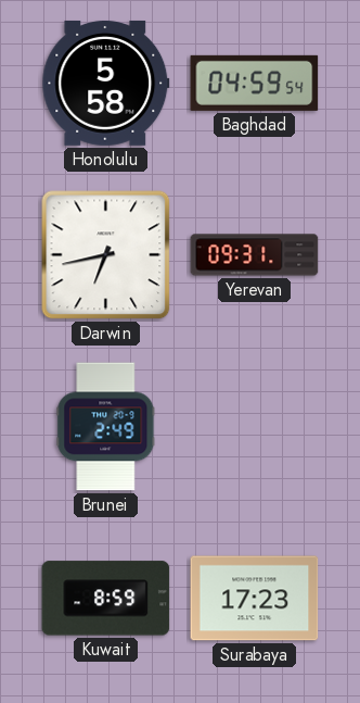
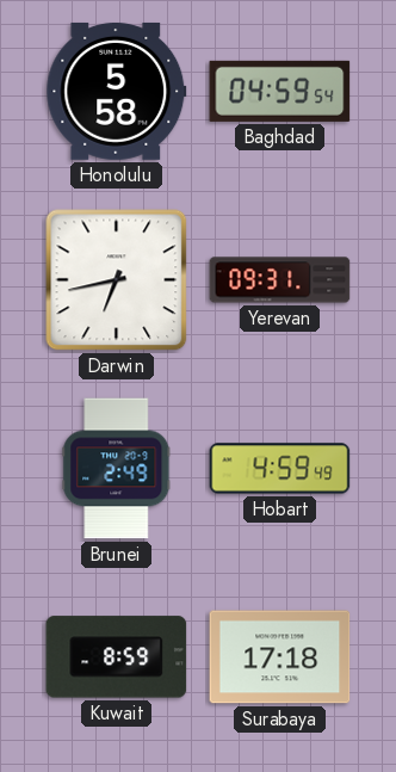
Hobart: none -> 4:59
Surabaya: 17:23 -> 17:18
